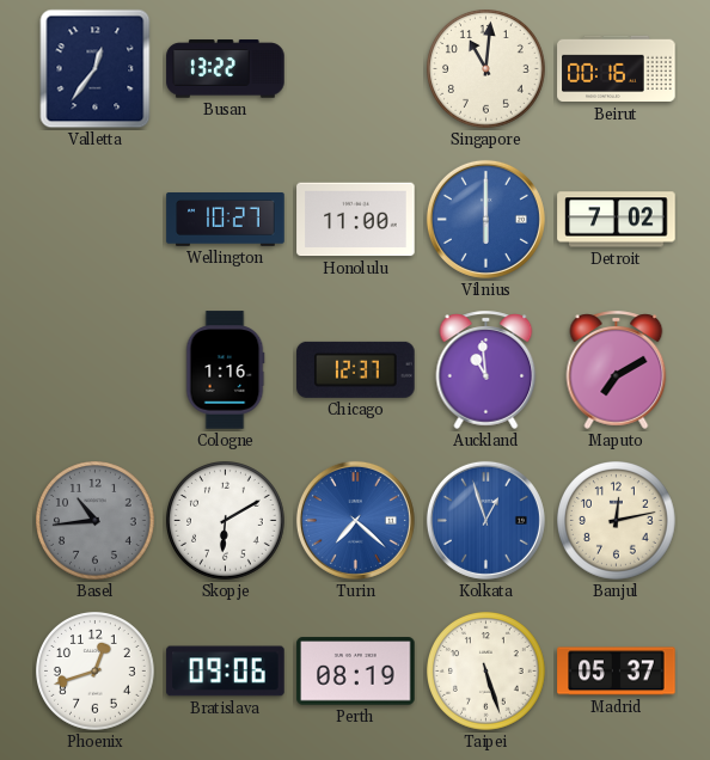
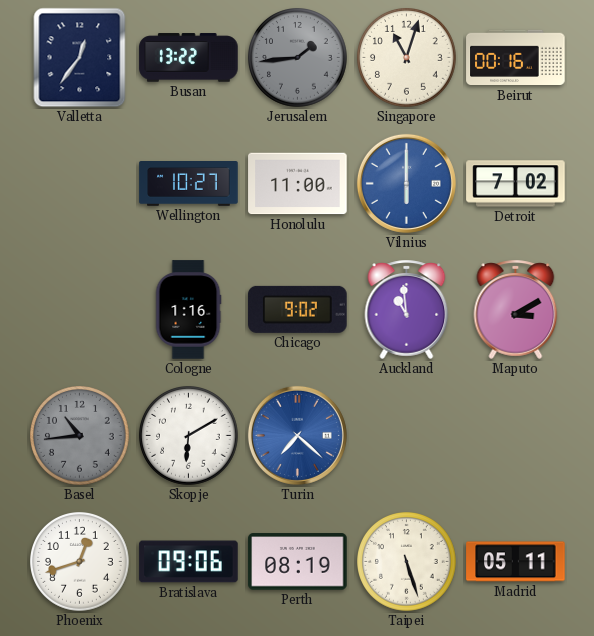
Jerusalem: none -> 1:44
Singapore: 11:01 -> 11:03
Chicago: 12:37 -> 9:02
Maputo: 7:10 -> 3:10
Kolkata: 12:57 -> none
Banjul: 12:13 -> none
Madrid: 05:37 -> 05:11
